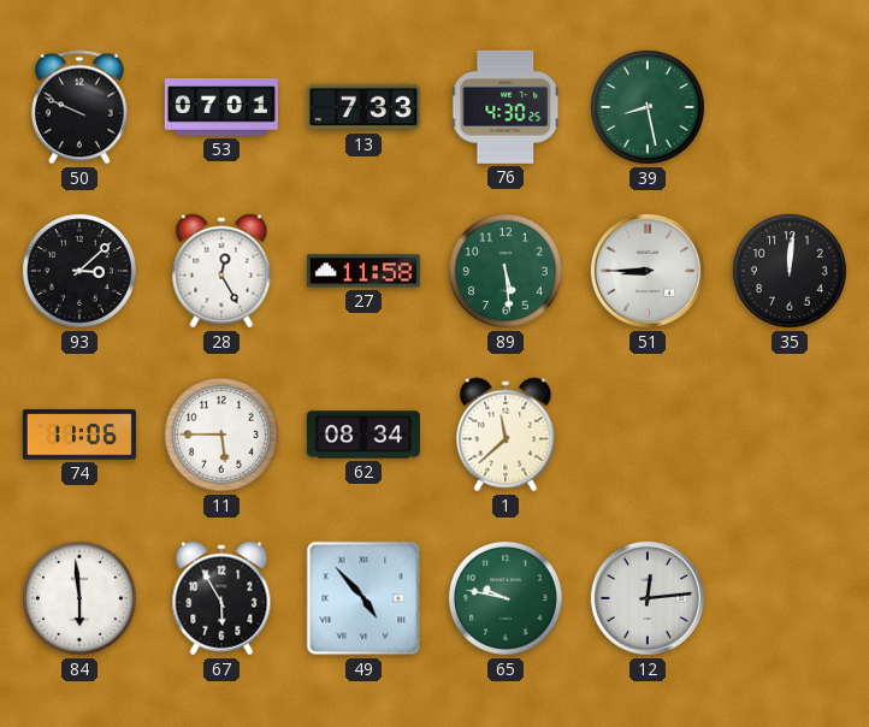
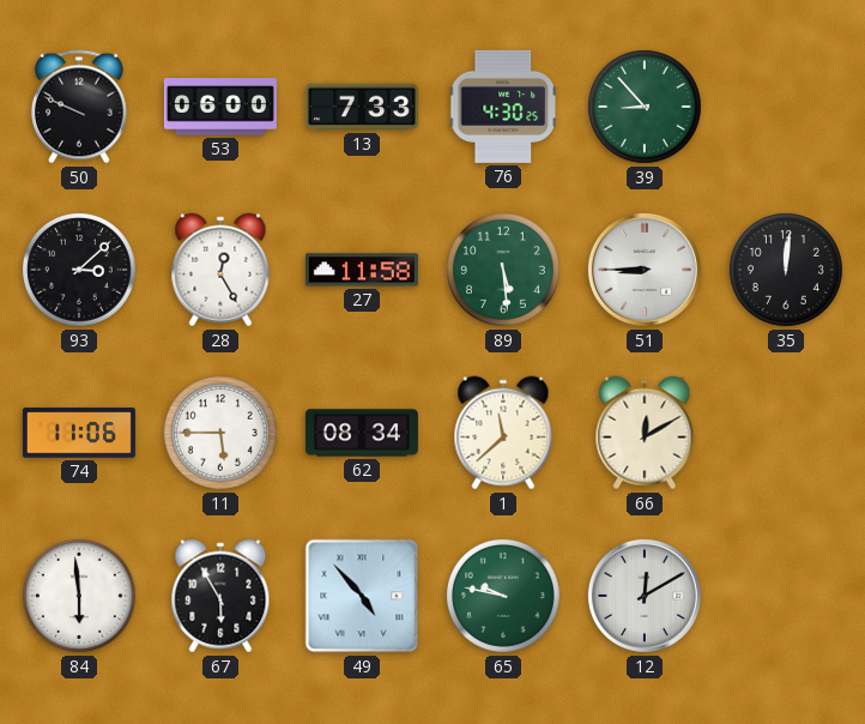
53: 07:01 -> 06:00
39: 8:28 -> 8:53
66: none -> 12:10
12: 12:14 -> 12:10
